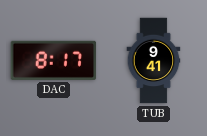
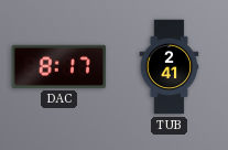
TUB: 9:41 -> 2:41
